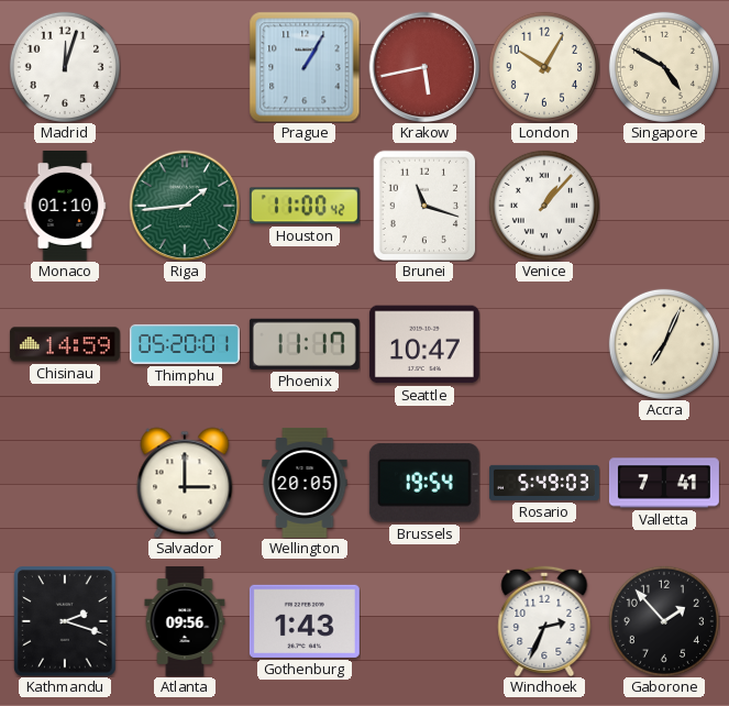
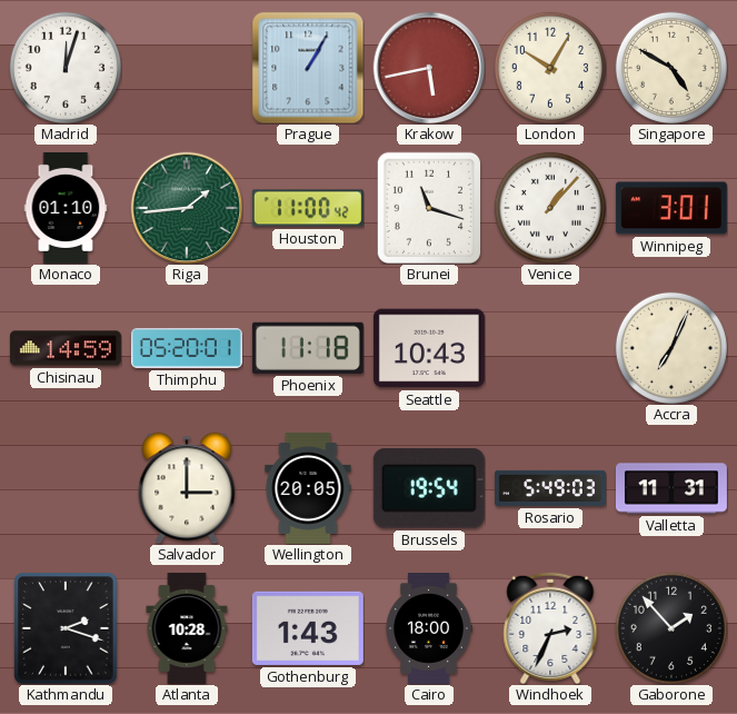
Winnipeg: none -> 3:01
Phoenix: 11:17 -> 11:18
Seattle: 10:47 -> 10:43
Valletta: 7:41 -> 11:31
Atlanta: 09:56 -> 10:28
Cairo: none -> 18:00
